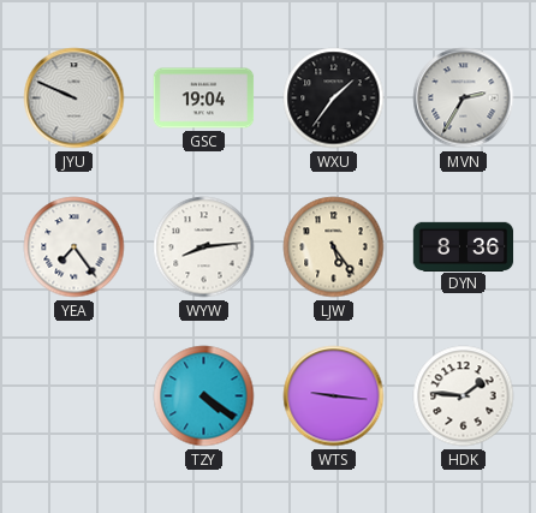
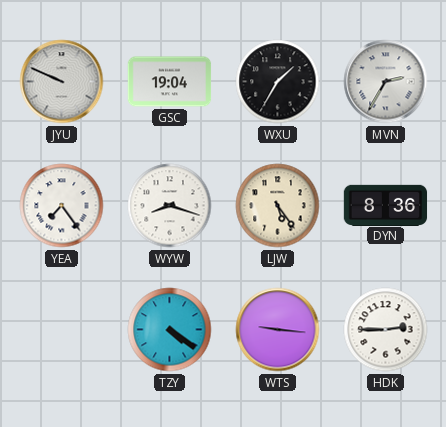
WXU: 1:36 -> 1:35
WYW: 8:14 -> 8:18
HDK: 1:46 -> 2:45
